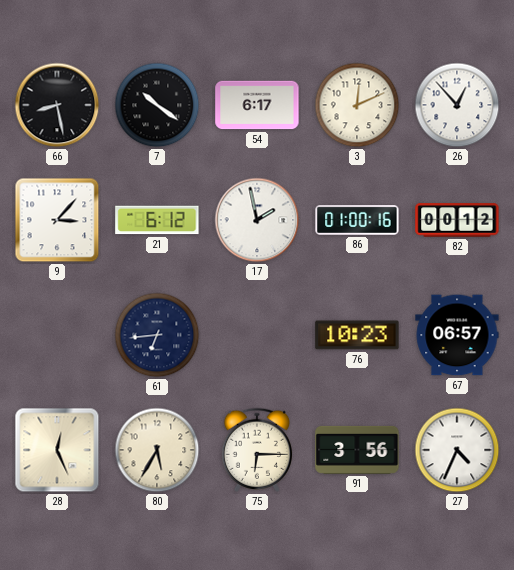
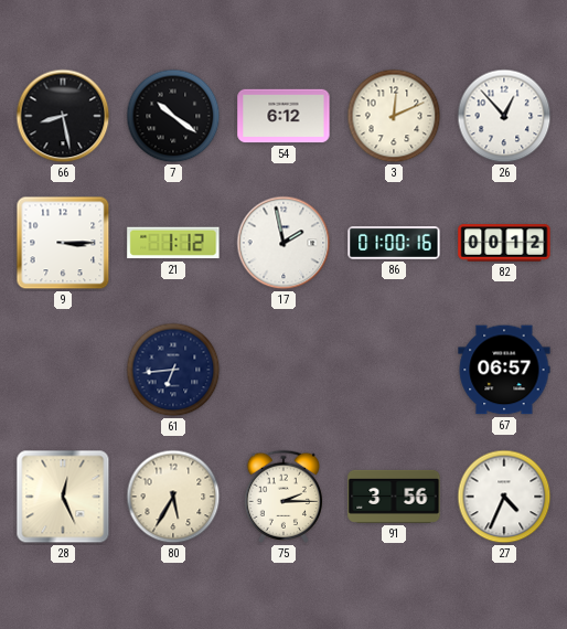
54: 6:17 -> 6:12
9: 3:07 -> 3:15
21: 6:12 -> 1:12
76: 10:23 -> none
75: 6:15 -> 2:15
